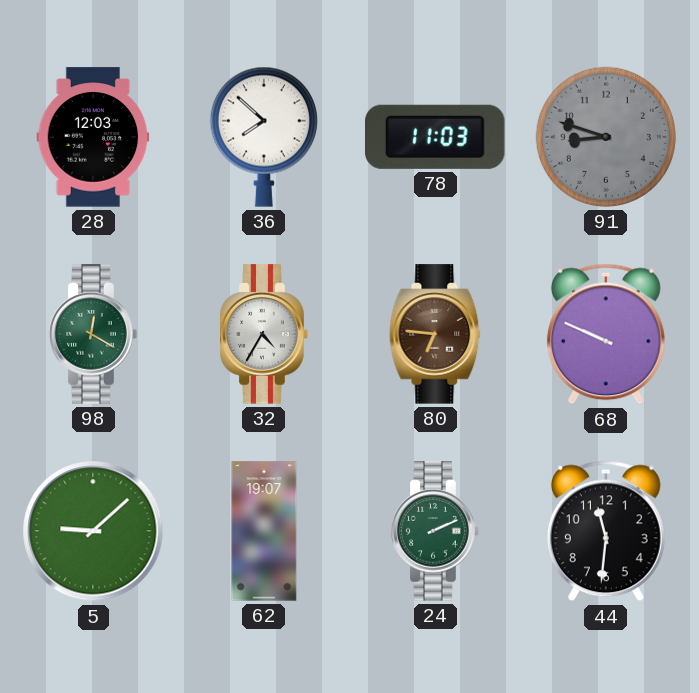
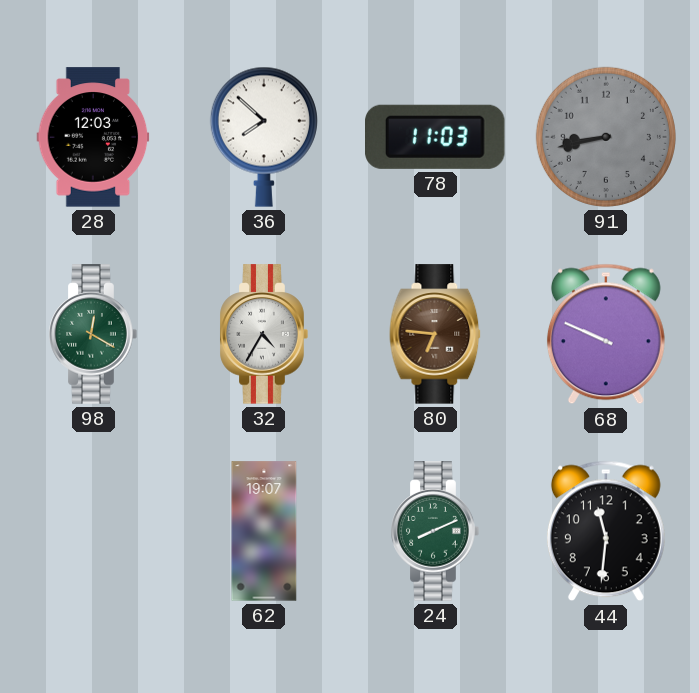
91: 8:48 -> 8:43
5: 9:08 -> none
24: 2:11 -> 8:11
